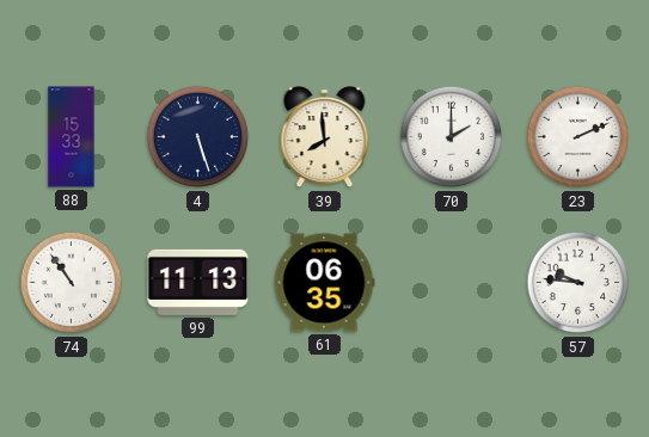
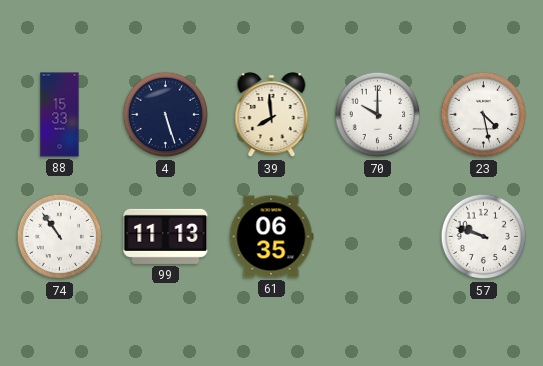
70: 2:00 -> 10:00
23: 2:11 -> 4:28
57: 9:46 -> 9:48
